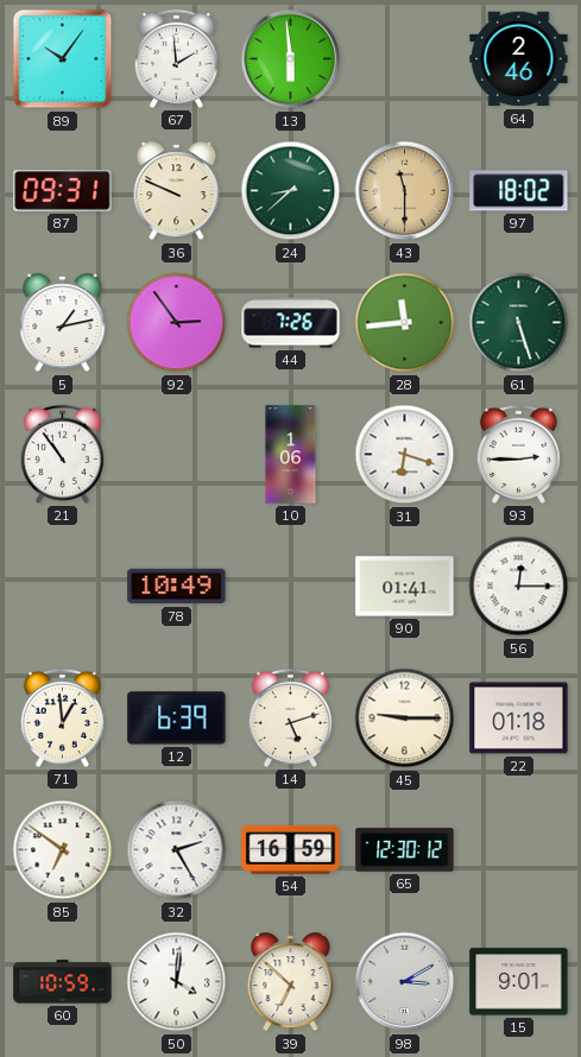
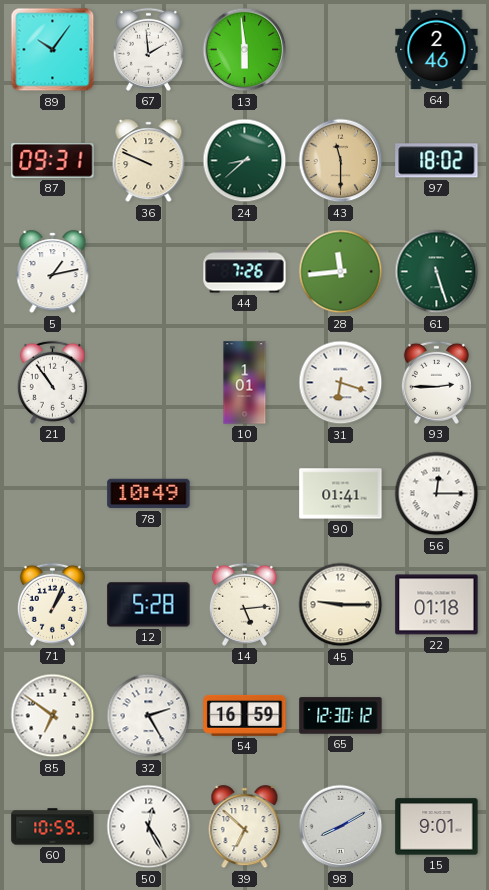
92: 2:54 -> none
10: 1:06 -> 1:01
71: 12:59 -> 1:04
12: 6:39 -> 5:28
14: 5:12 -> 5:14
50: 4:01 -> 12:25
98: 3:10 -> 8:10
